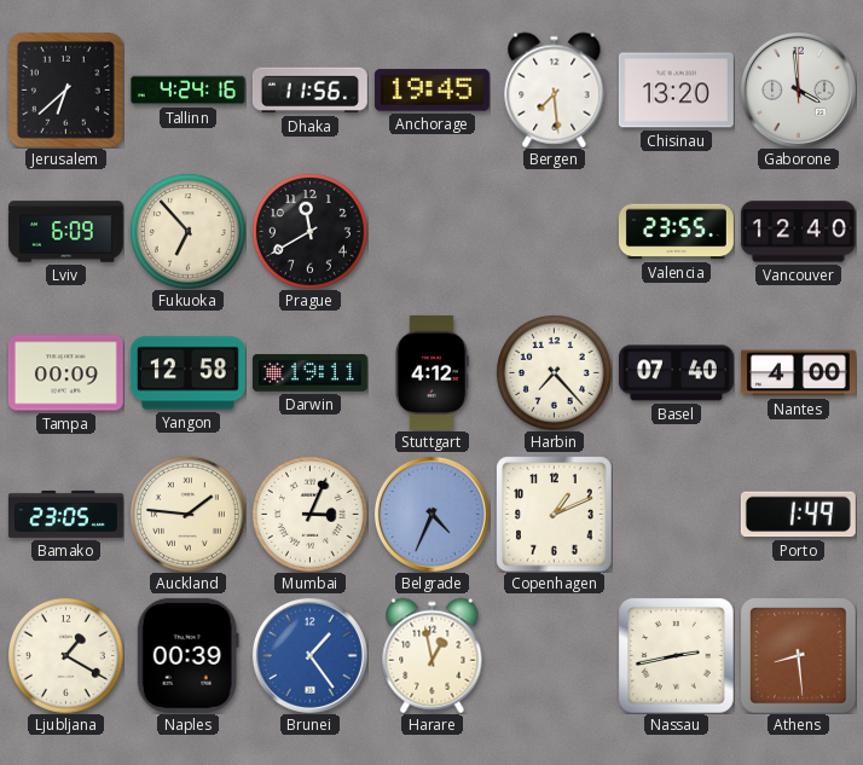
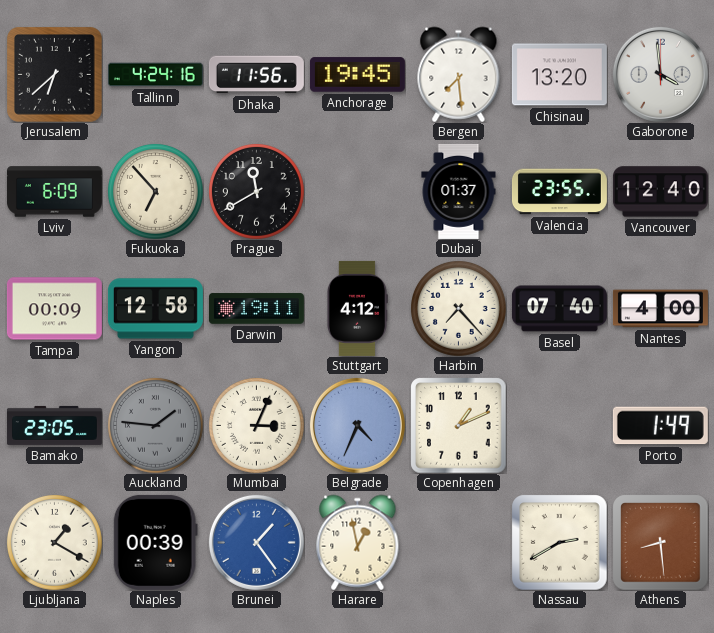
Dubai: none -> 01:37
Auckland dial: cream -> grey
Nassau: 2:43 -> 2:40
